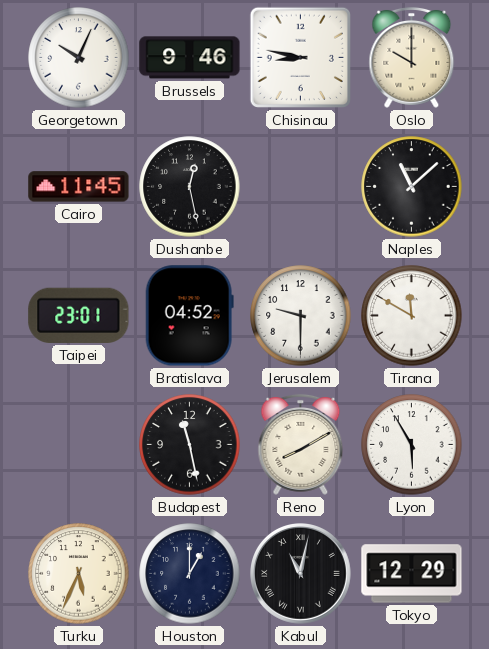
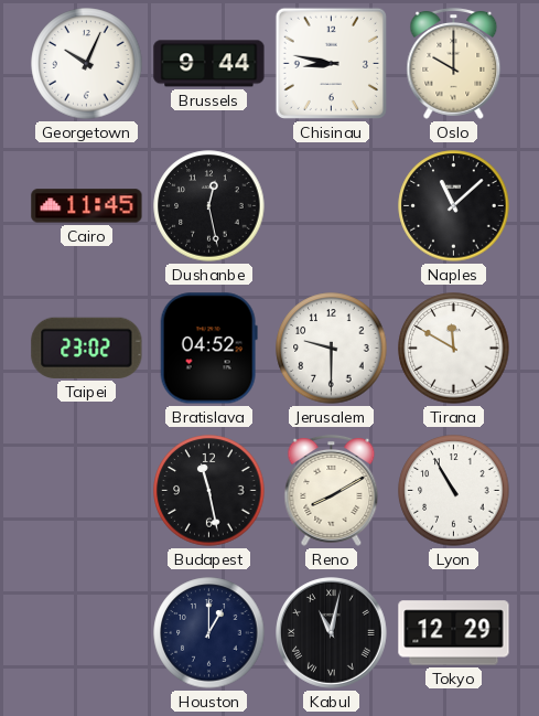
Brussels: 9:46 -> 9:44
Taipei: 23:01 -> 23:02
Lyon: 5:55 -> 10:55
Turku: 5:34 -> none
